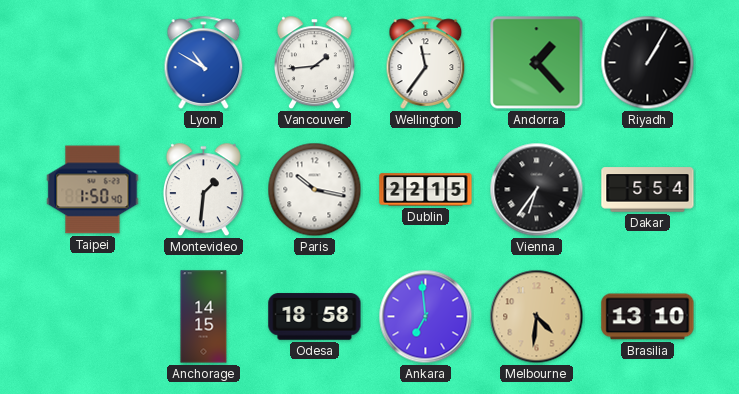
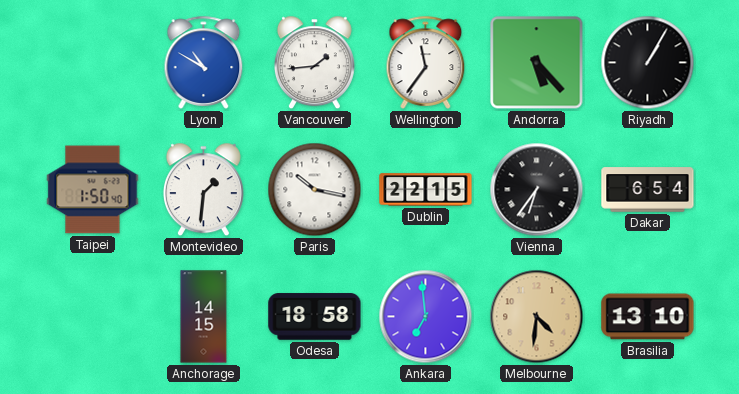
Andorra: 1:23 -> 5:23
Dakar: 5:54 -> 6:54
